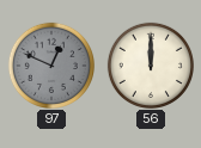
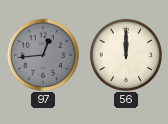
97: 12:49 -> 12:44
